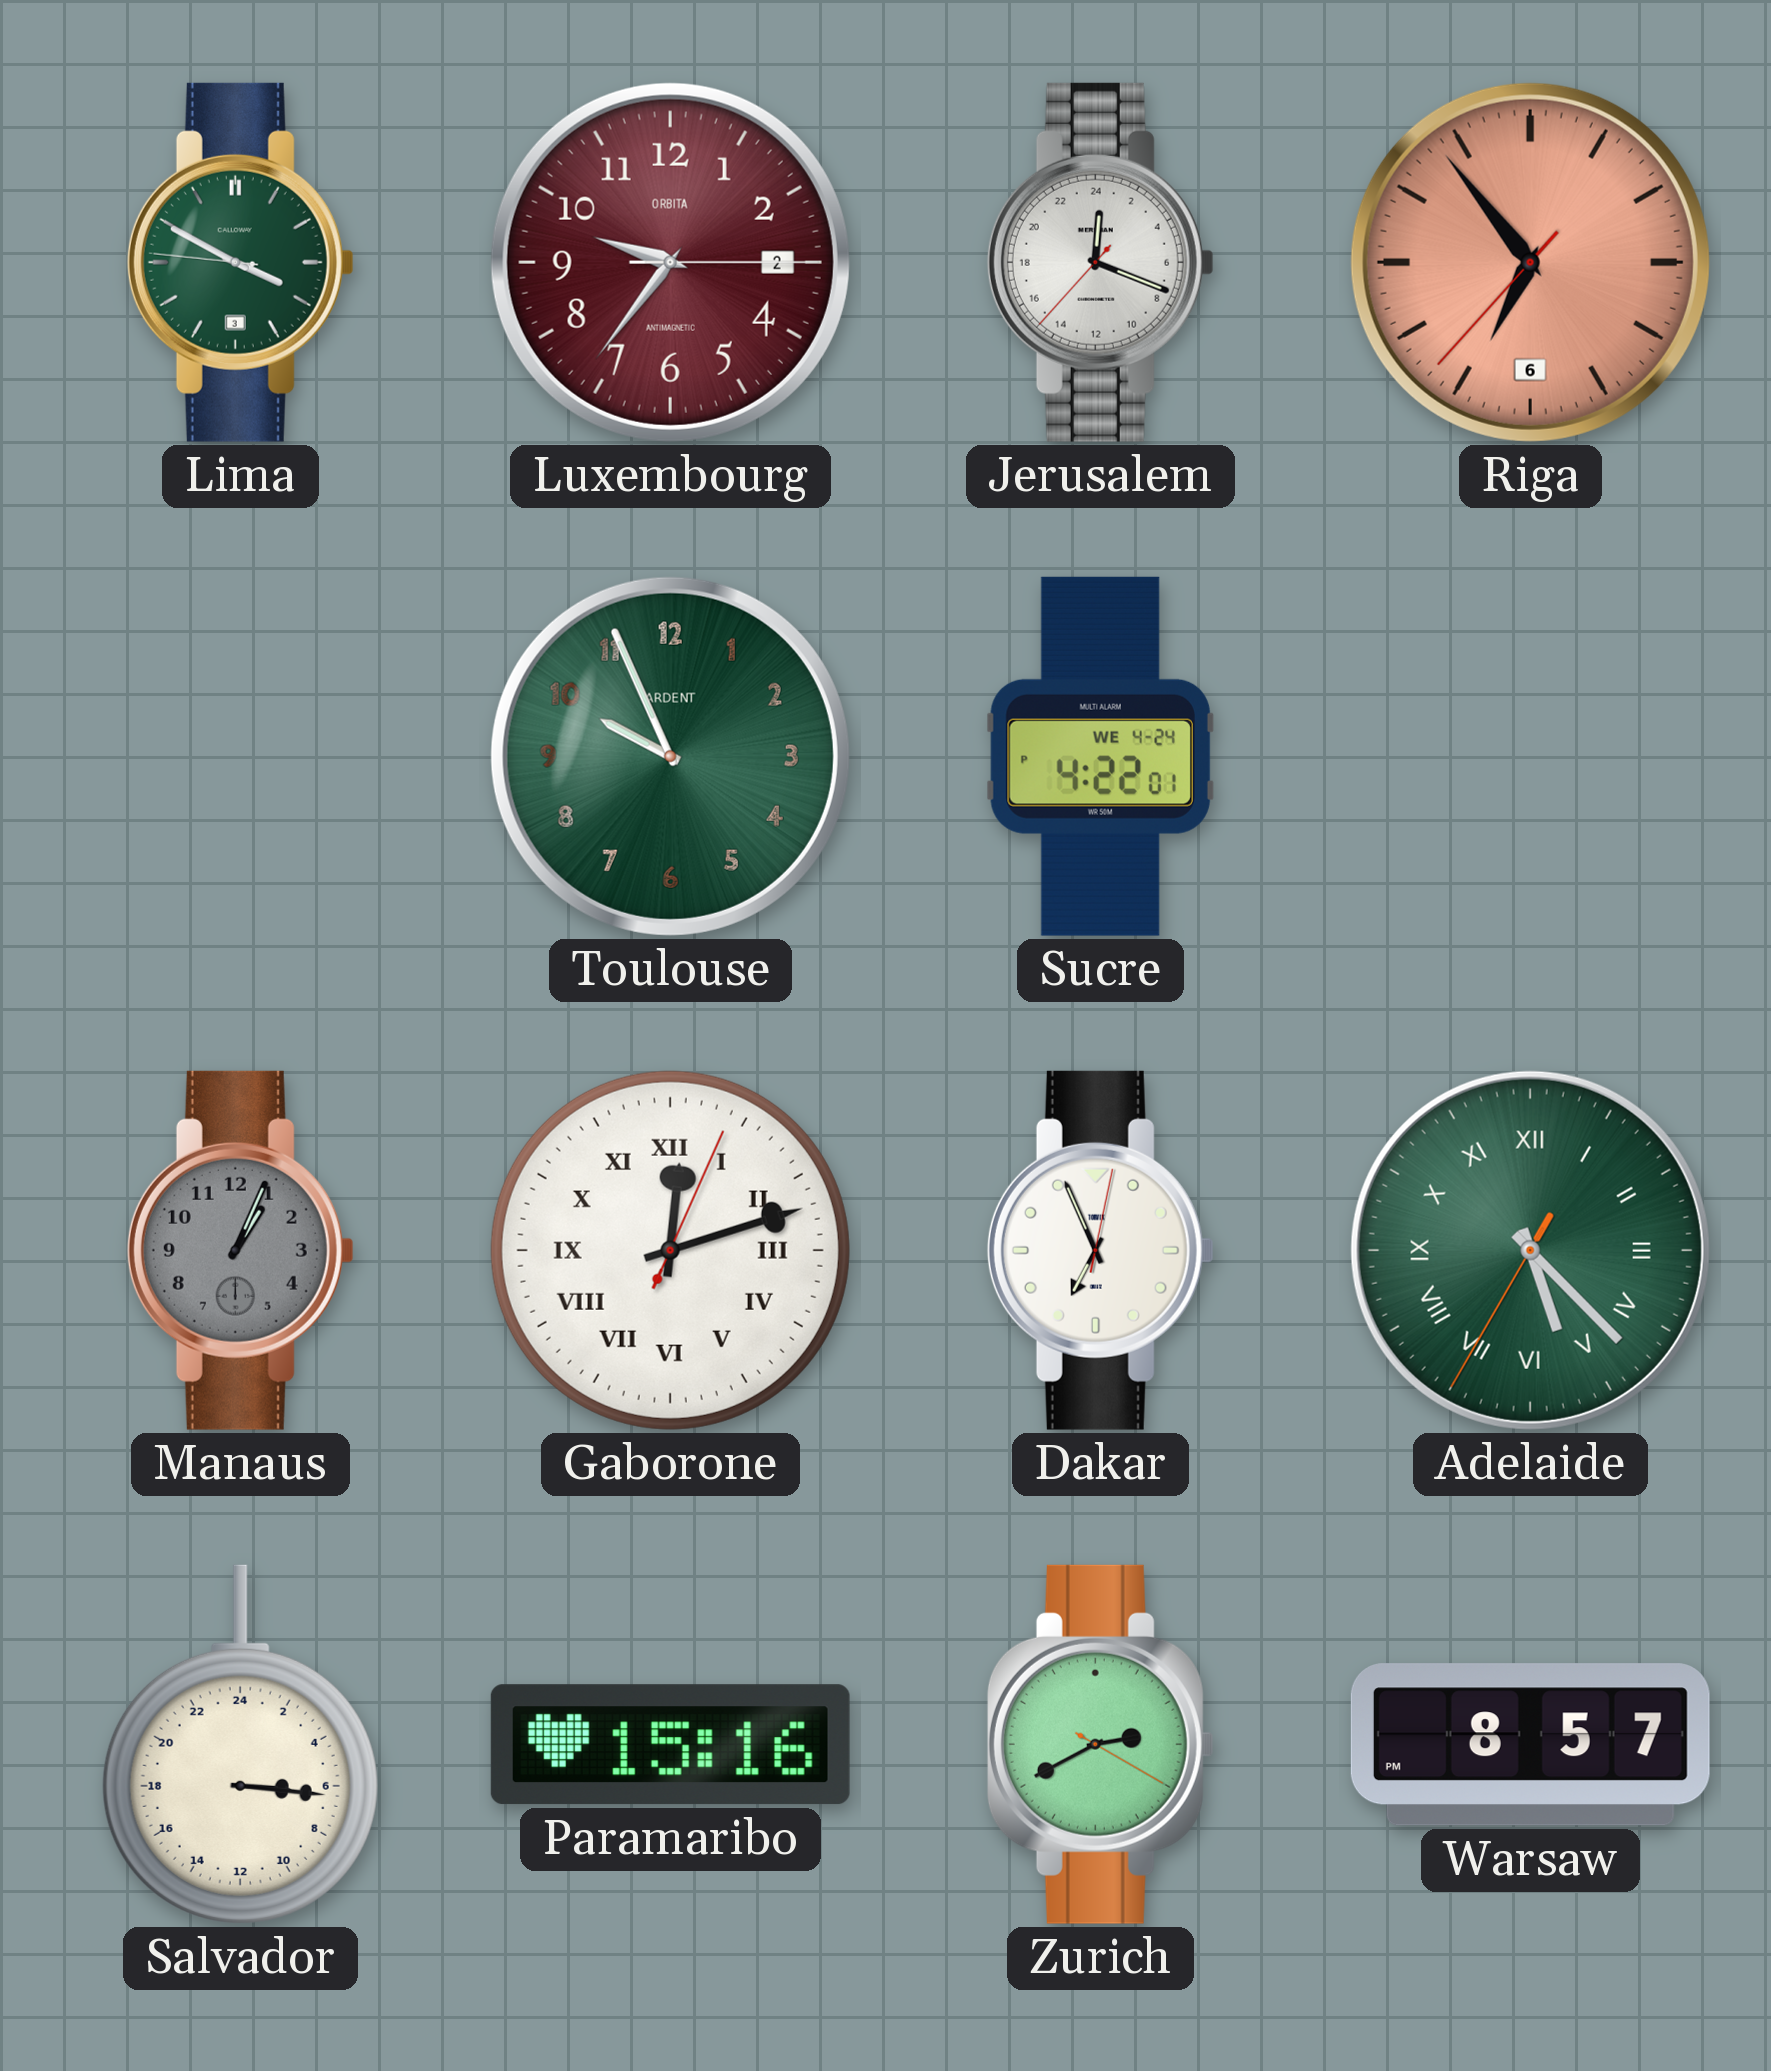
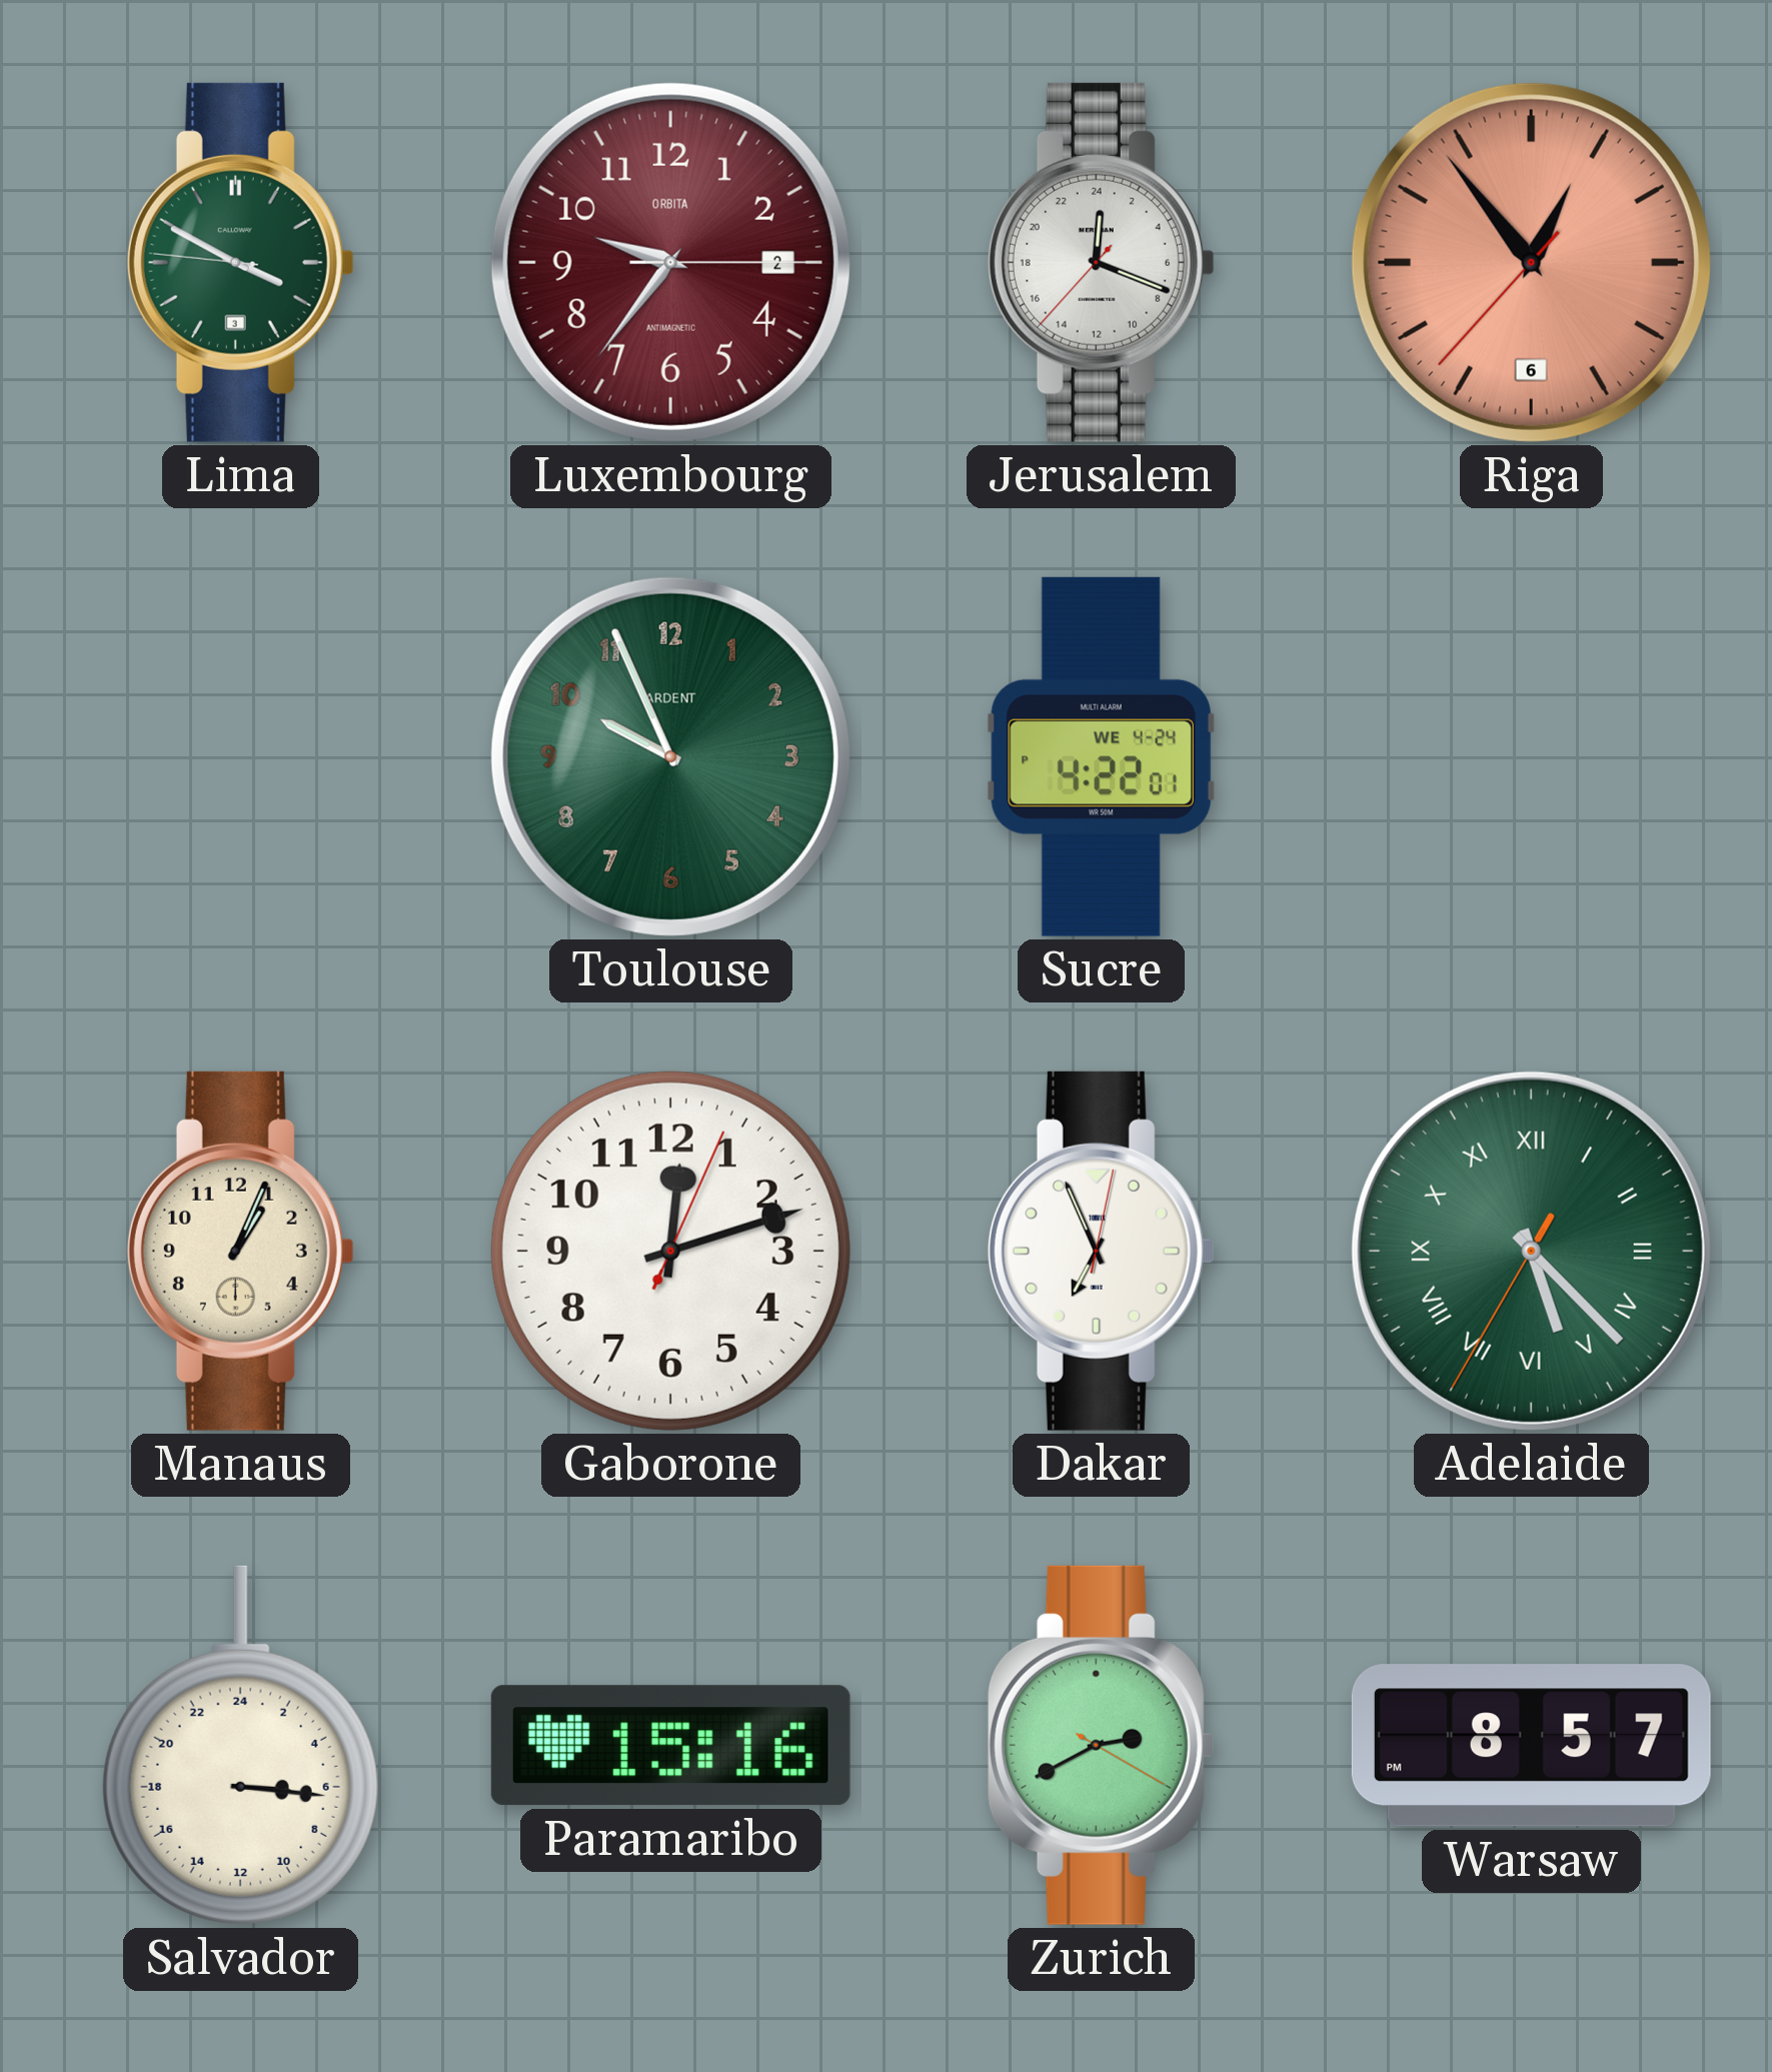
Riga: 6:53 -> 12:53
Manaus dial: grey -> cream
Gaborone numerals: Roman -> Arabic
